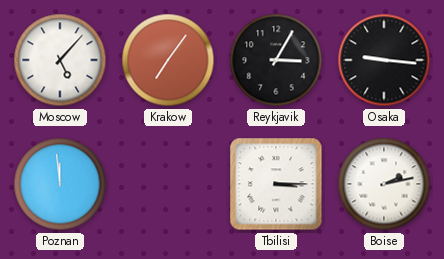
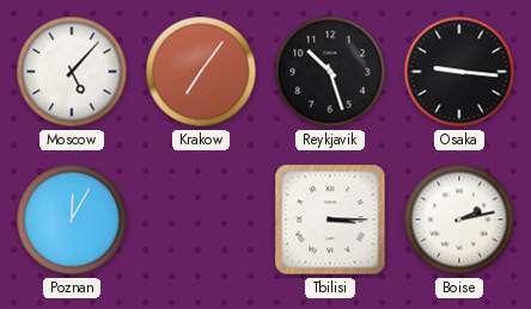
Reykjavik: 3:05 -> 10:27
Poznan: 11:59 -> 12:05
